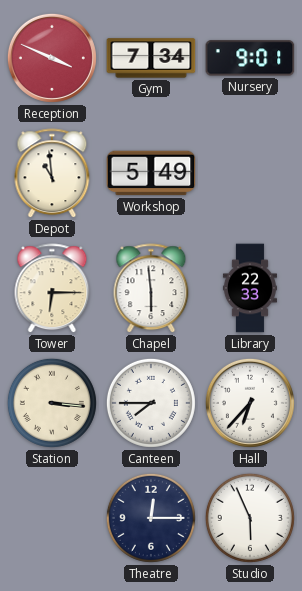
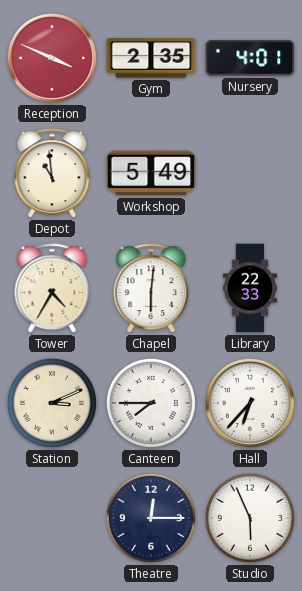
Gym: 7:34 -> 2:35
Nursery: 9:01 -> 4:01
Tower: 6:15 -> 4:35
Chapel: 5:59 -> 6:01
Station: 3:16 -> 3:11
